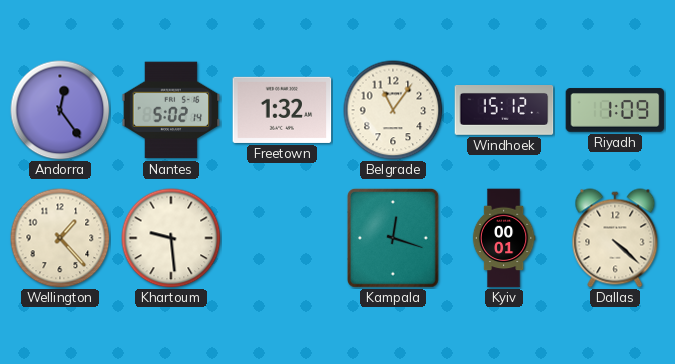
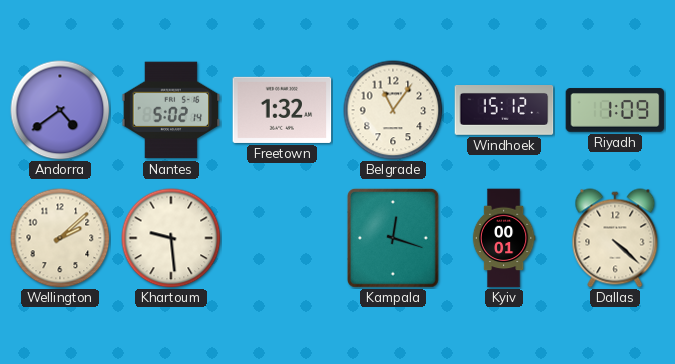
Andorra: 12:24 -> 4:39
Wellington: 1:23 -> 2:08
